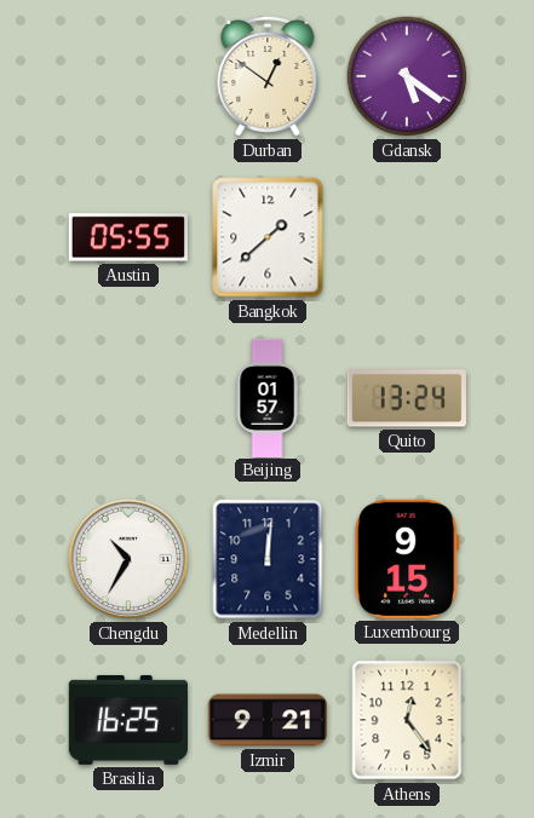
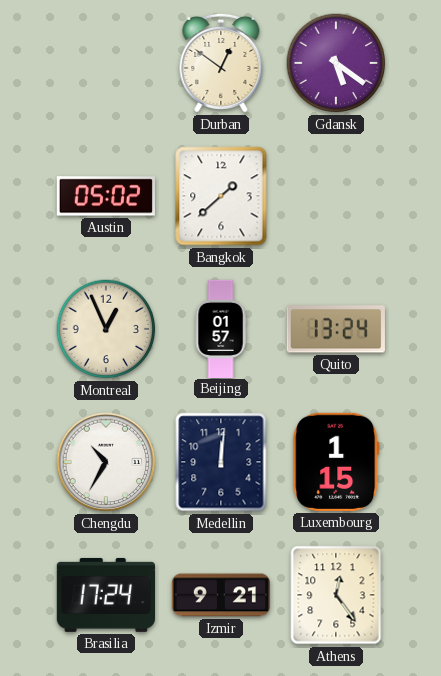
Austin: 05:55 -> 05:02
Montreal: none -> 12:56
Luxembourg: 9:15 -> 1:15
Brasilia: 16:25 -> 17:24
